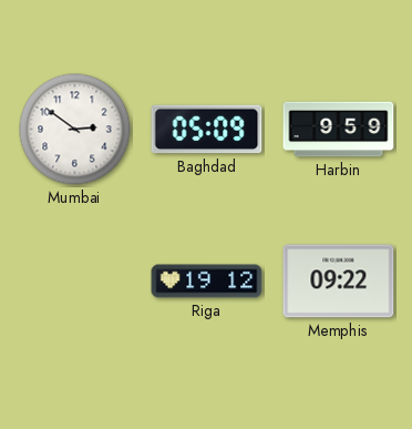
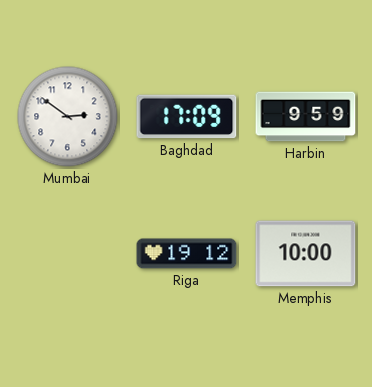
Baghdad: 05:09 -> 17:09
Memphis: 09:22 -> 10:00
